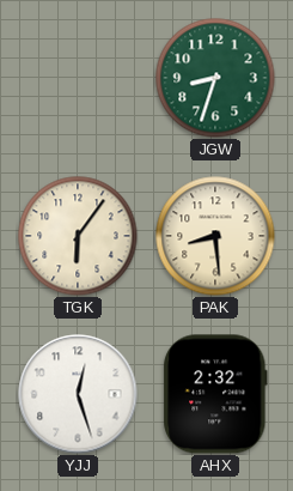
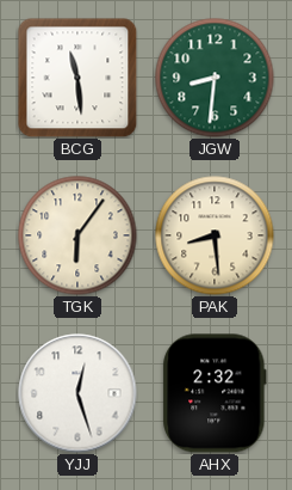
BCG: none -> 11:29
JGW: 8:33 -> 8:31
